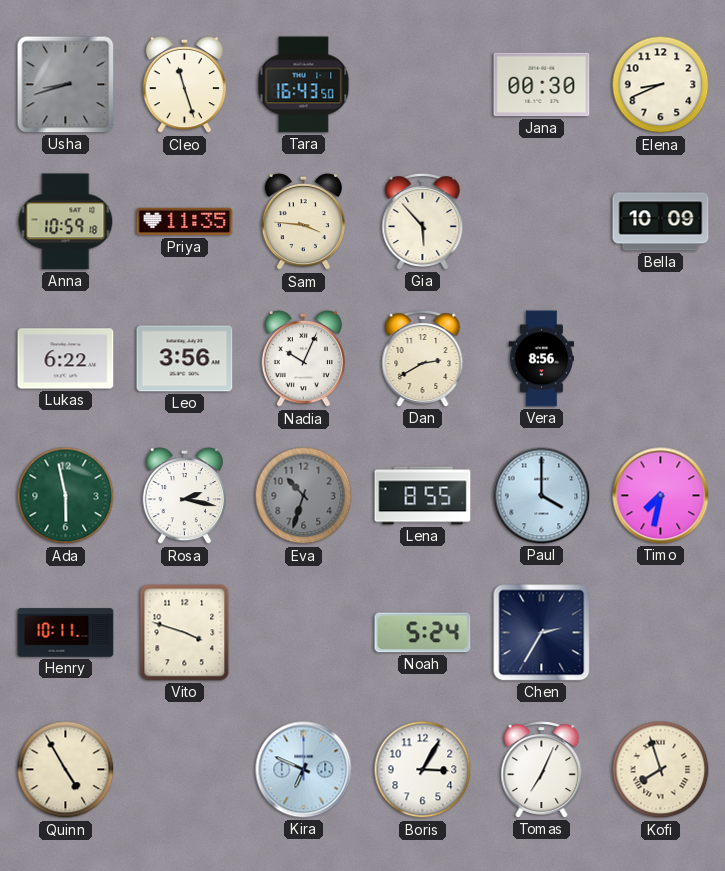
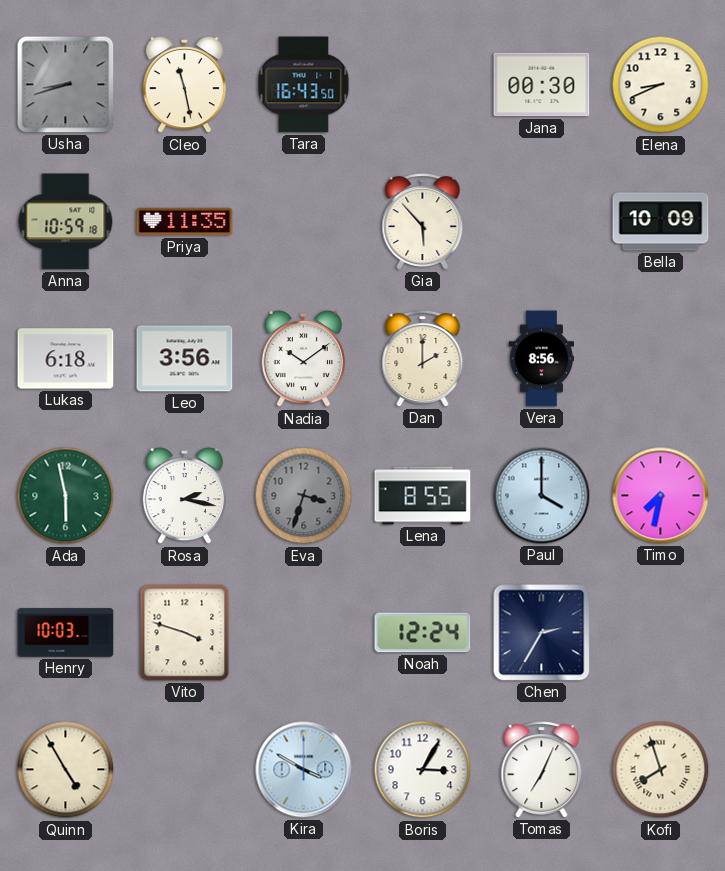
Cleo: 11:27 -> 11:28
Sam: 3:46 -> none
Lukas: 6:22 -> 6:18
Nadia: 10:04 -> 10:09
Dan: 2:40 -> 2:00
Eva: 10:33 -> 3:33
Henry: 10:11 -> 10:03
Noah: 5:24 -> 12:24
Kira: 6:49 -> 3:50
